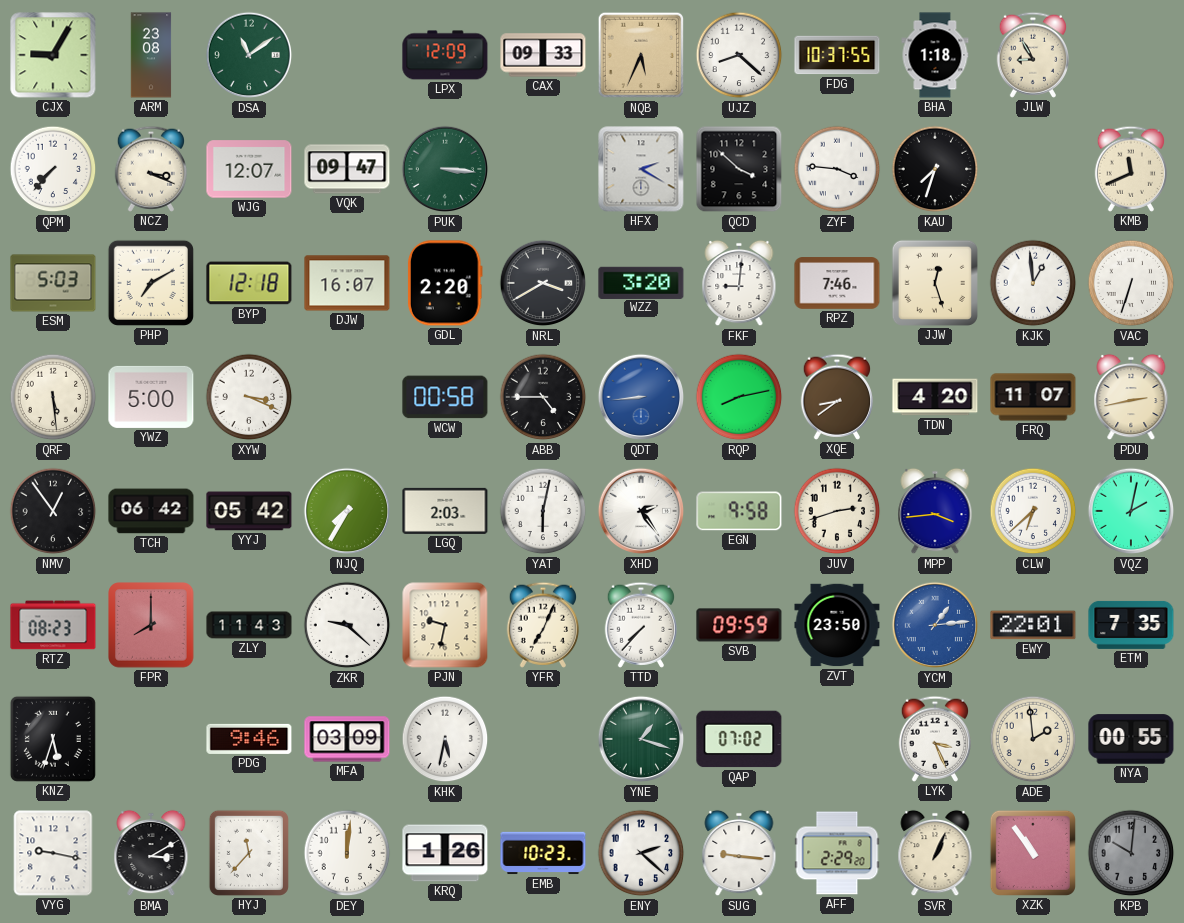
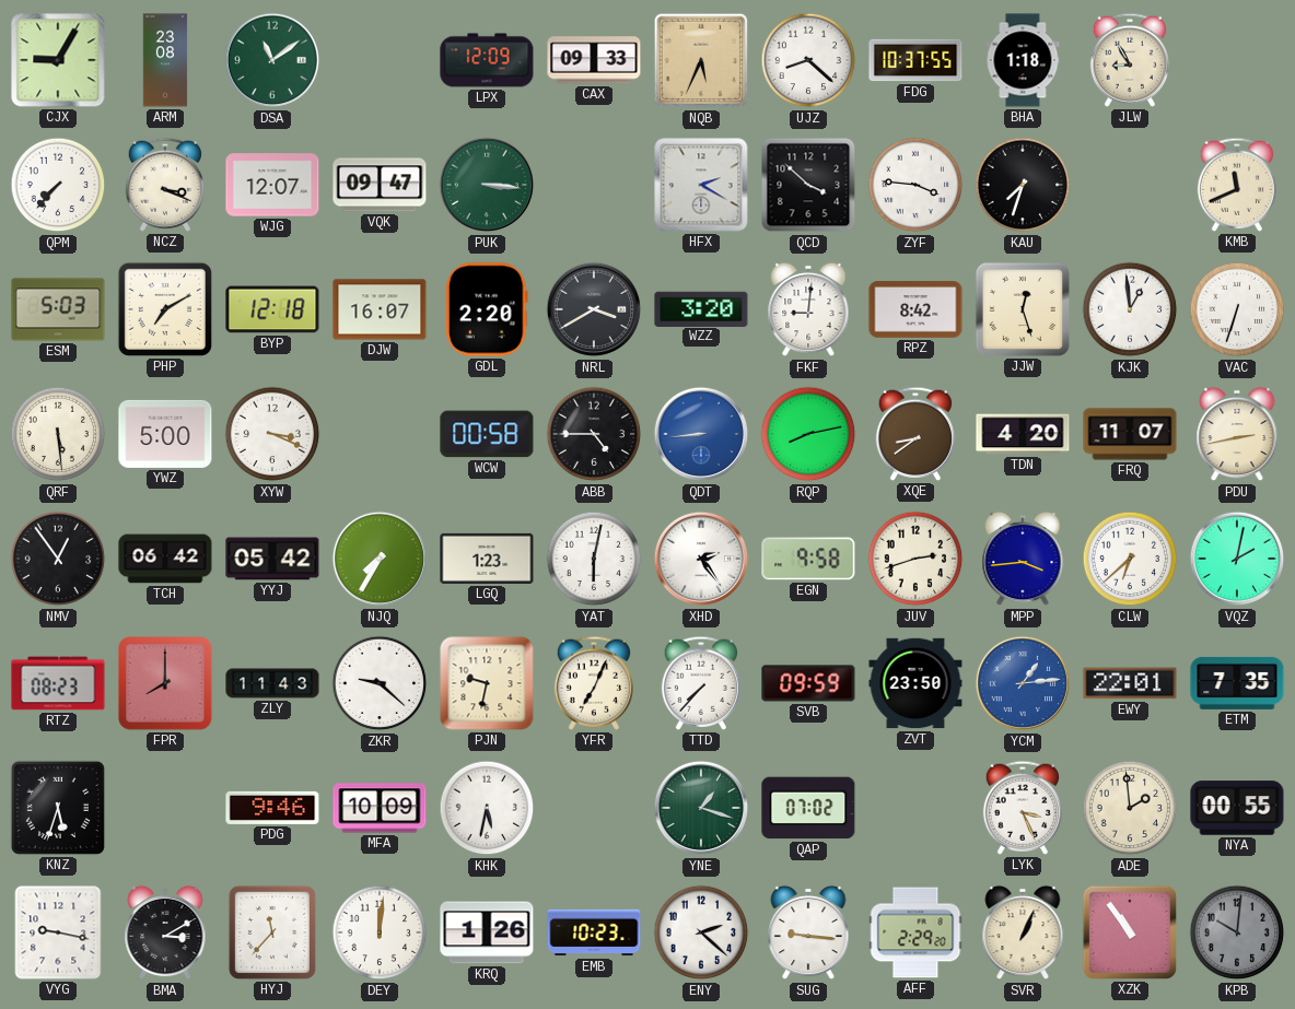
RPZ: 7:46 -> 8:42
LGQ: 2:03 -> 1:23
MFA: 03:09 -> 10:09
